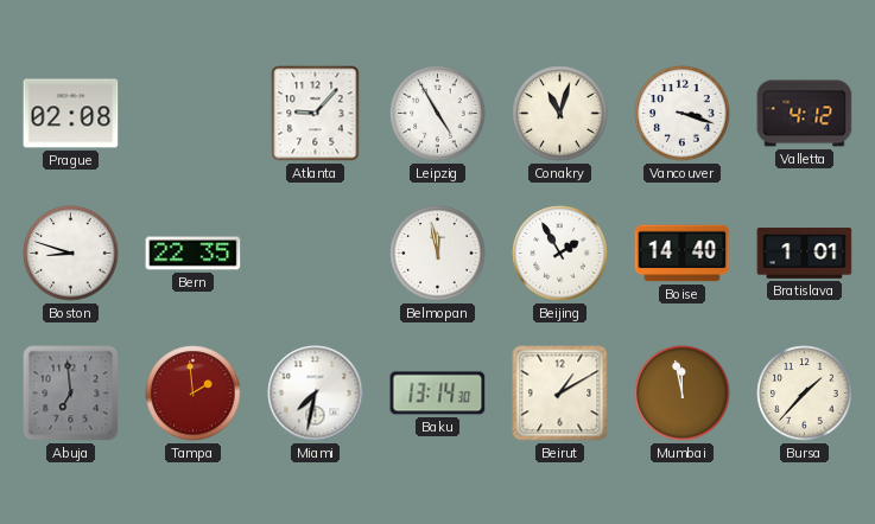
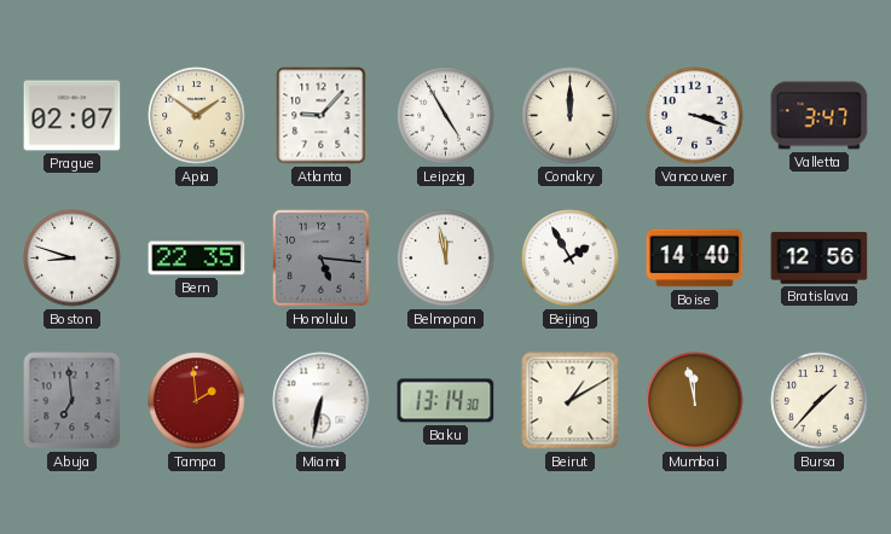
Prague: 02:08 -> 02:07
Apia: none -> 1:51
Conakry: 11:03 -> 12:00
Valletta: 4:12 -> 3:47
Honolulu: none -> 5:16
Bratislava: 1:01 -> 12:56
Miami: 7:32 -> 6:32
